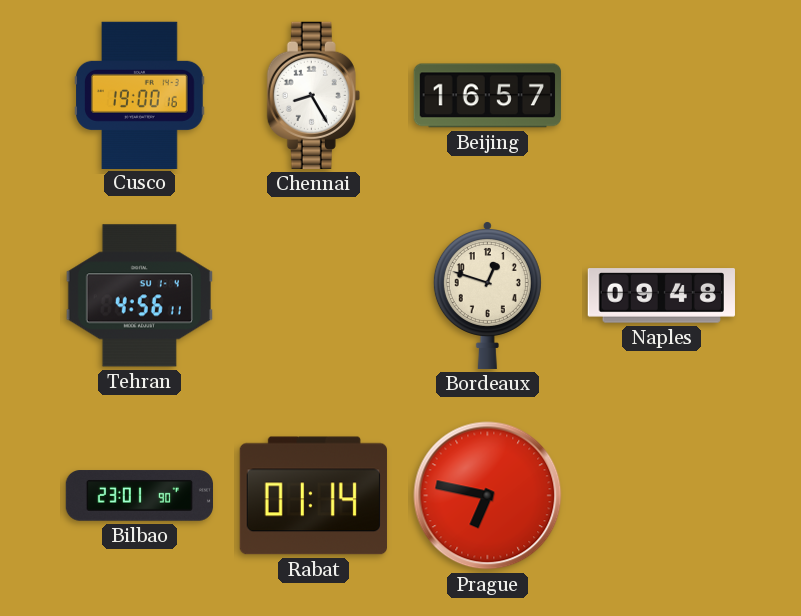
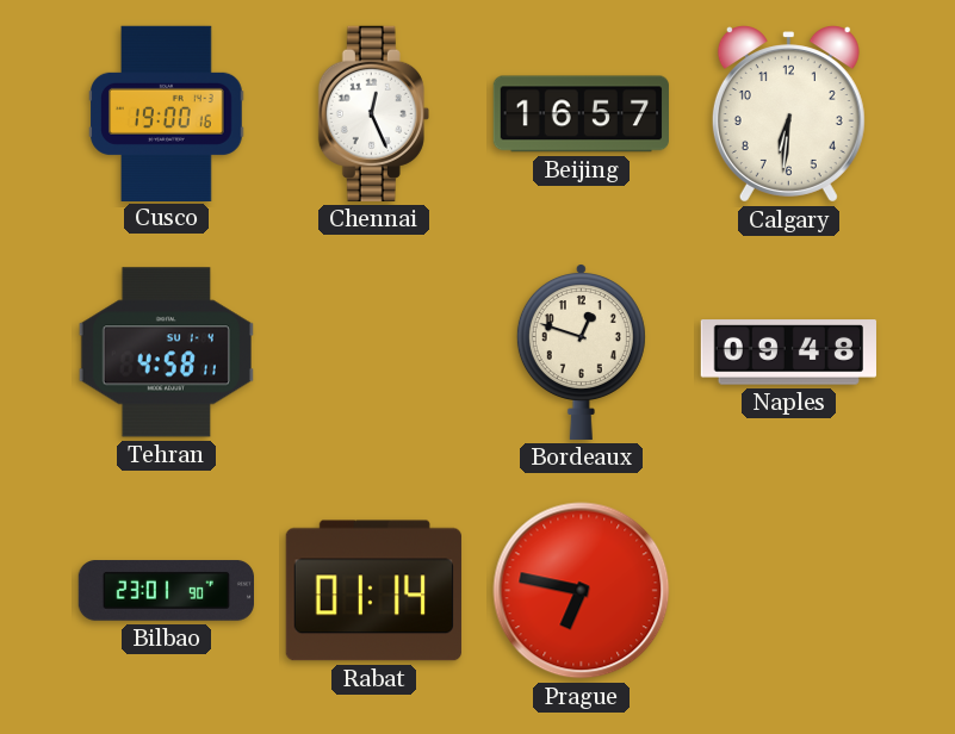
Chennai: 8:25 -> 12:26
Calgary: none -> 6:31
Tehran: 4:56 -> 4:58
